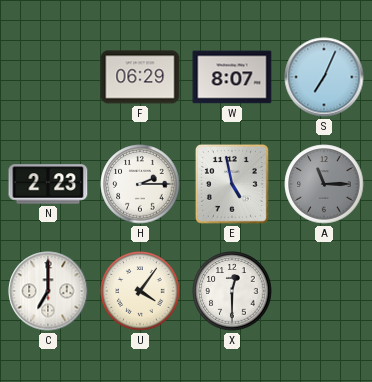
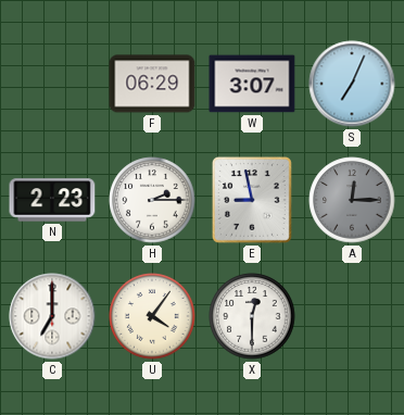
W: 8:07 -> 3:07
E: 4:58 -> 8:58
A: 11:15 -> 12:15
